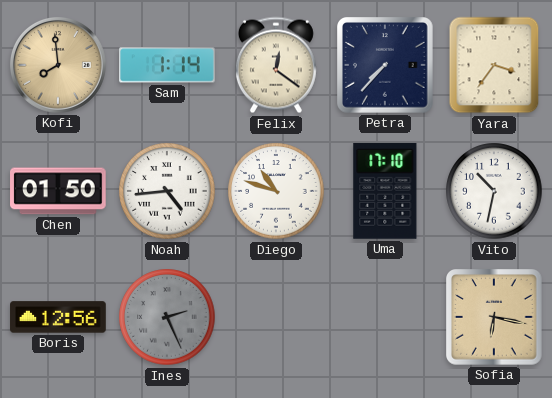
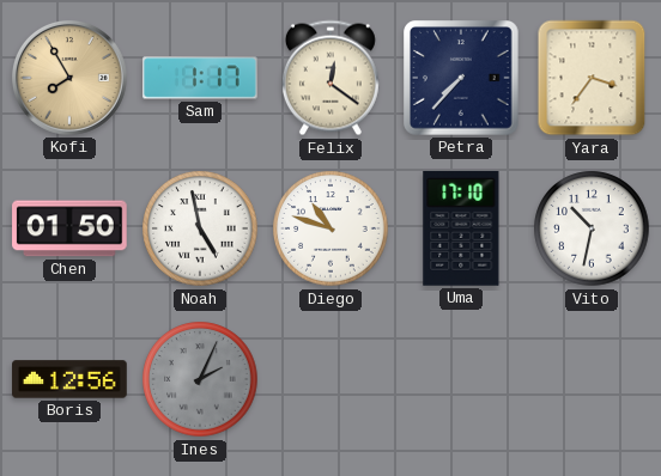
Kofi: 7:59 -> 7:55
Sam: 1:14 -> 1:17
Noah: 4:44 -> 4:58
Ines: 2:26 -> 2:04
Sofia: 6:17 -> none
